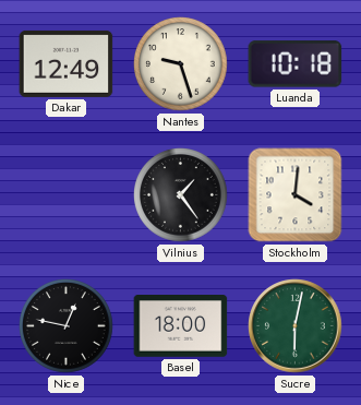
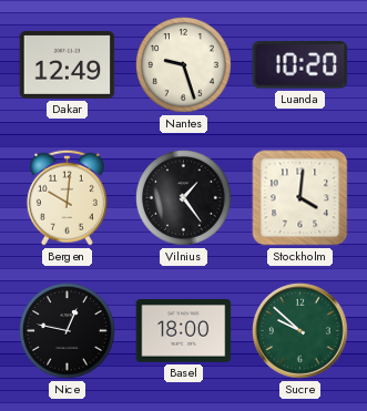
Luanda: 10:18 -> 10:20
Bergen: none -> 10:01
Sucre: 6:02 -> 9:52
